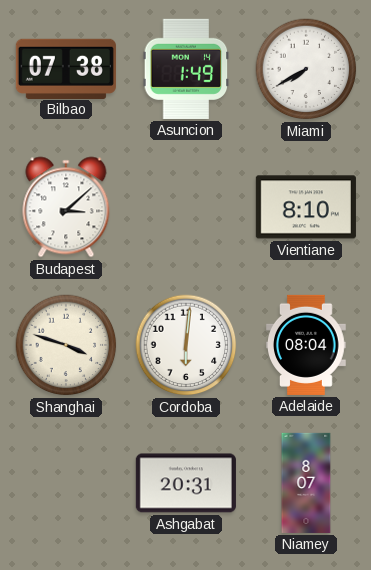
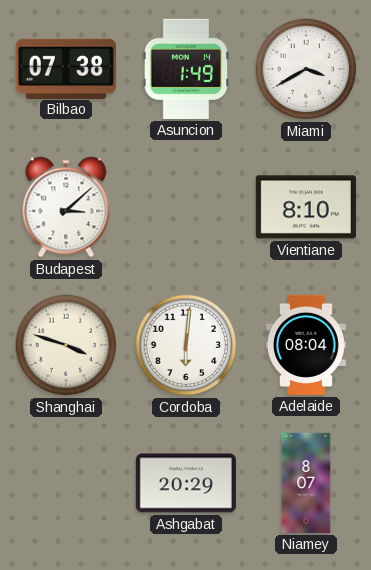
Miami: 7:40 -> 3:40
Ashgabat: 20:31 -> 20:29
